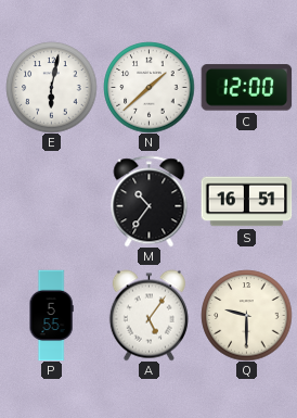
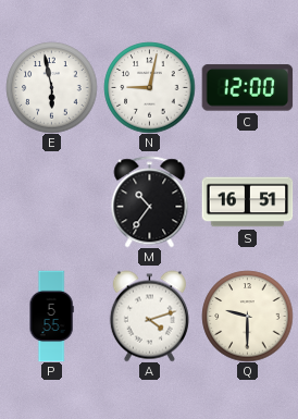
E: 6:02 -> 5:58
N: 1:38 -> 9:02
A: 5:06 -> 4:12
